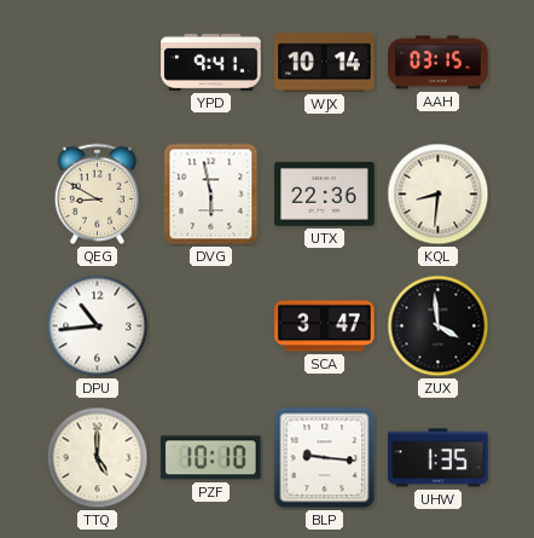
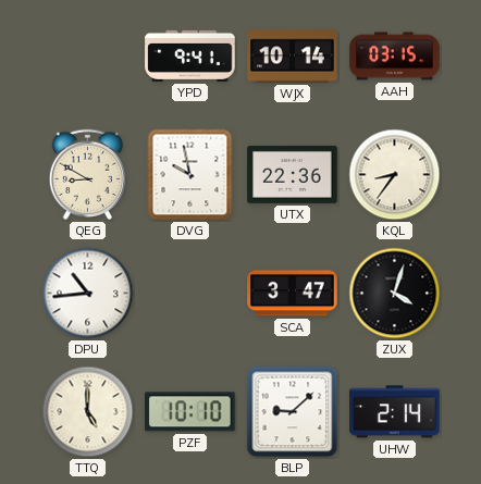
DVG: 5:58 -> 9:58
KQL: 8:31 -> 8:36
ZUX: 3:59 -> 4:03
BLP: 9:16 -> 9:08
UHW: 1:35 -> 2:14
